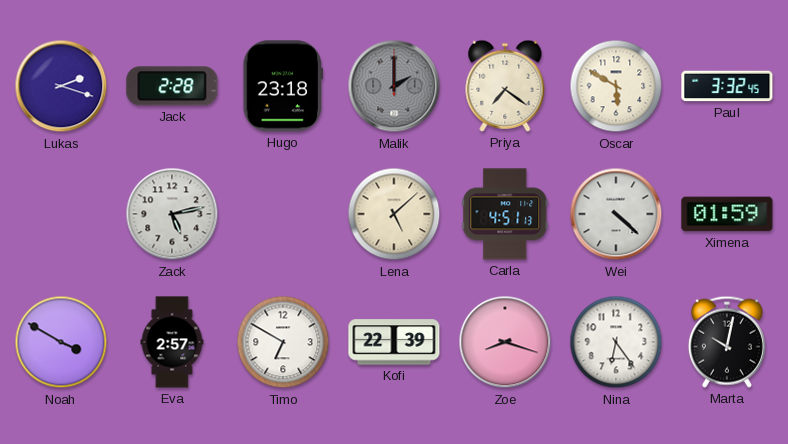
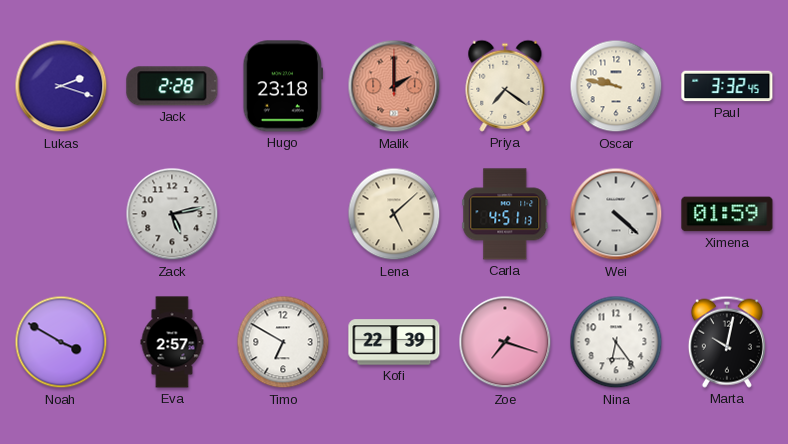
Malik dial: grey -> salmon
Oscar: 5:50 -> 9:47
Zoe: 8:18 -> 7:18
